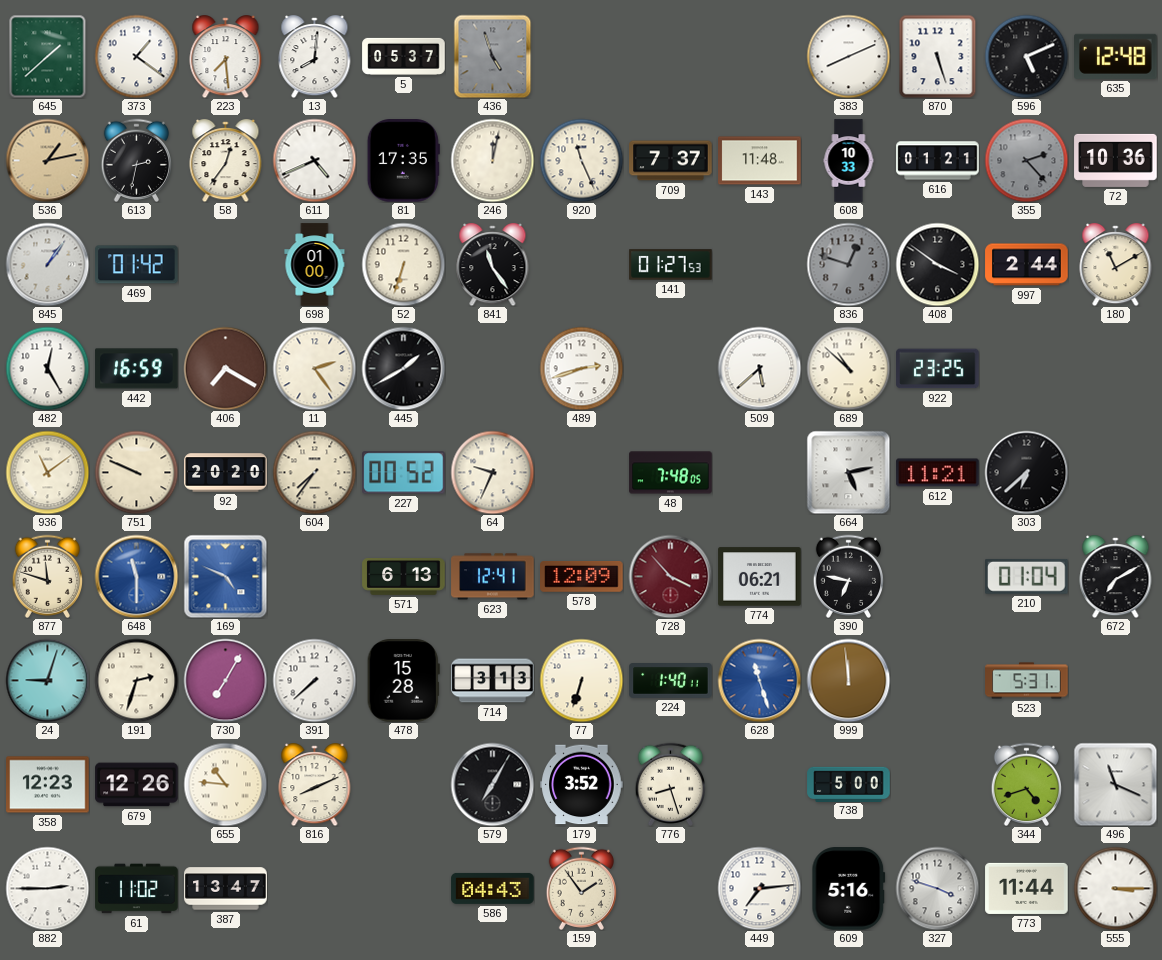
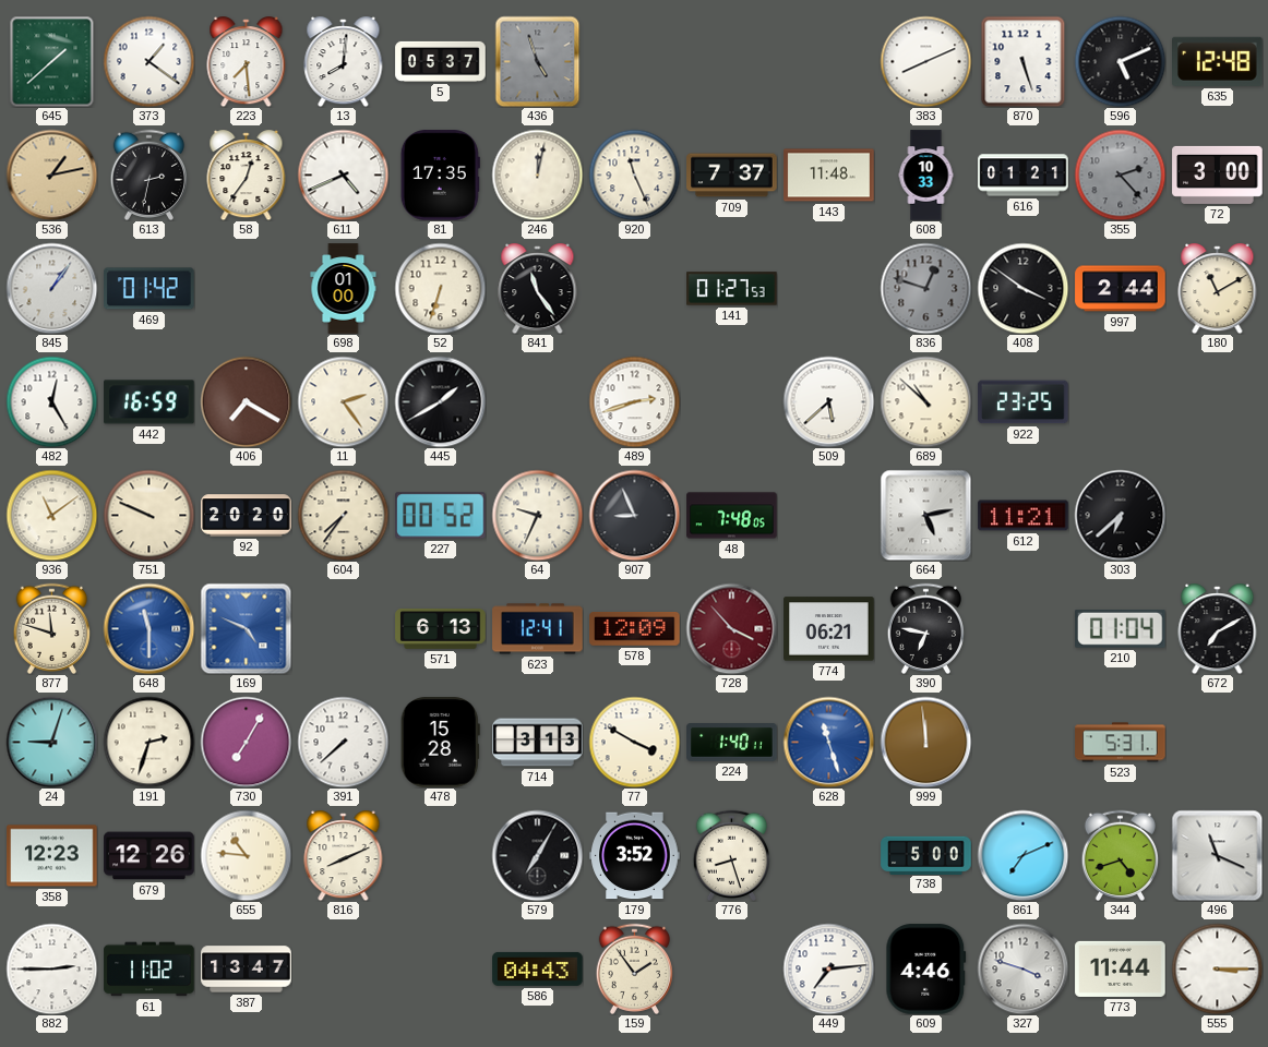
72: 10:36 -> 3:00
907: none -> 8:56
77: 6:33 -> 3:50
861: none -> 7:11
609: 5:16 -> 4:46
